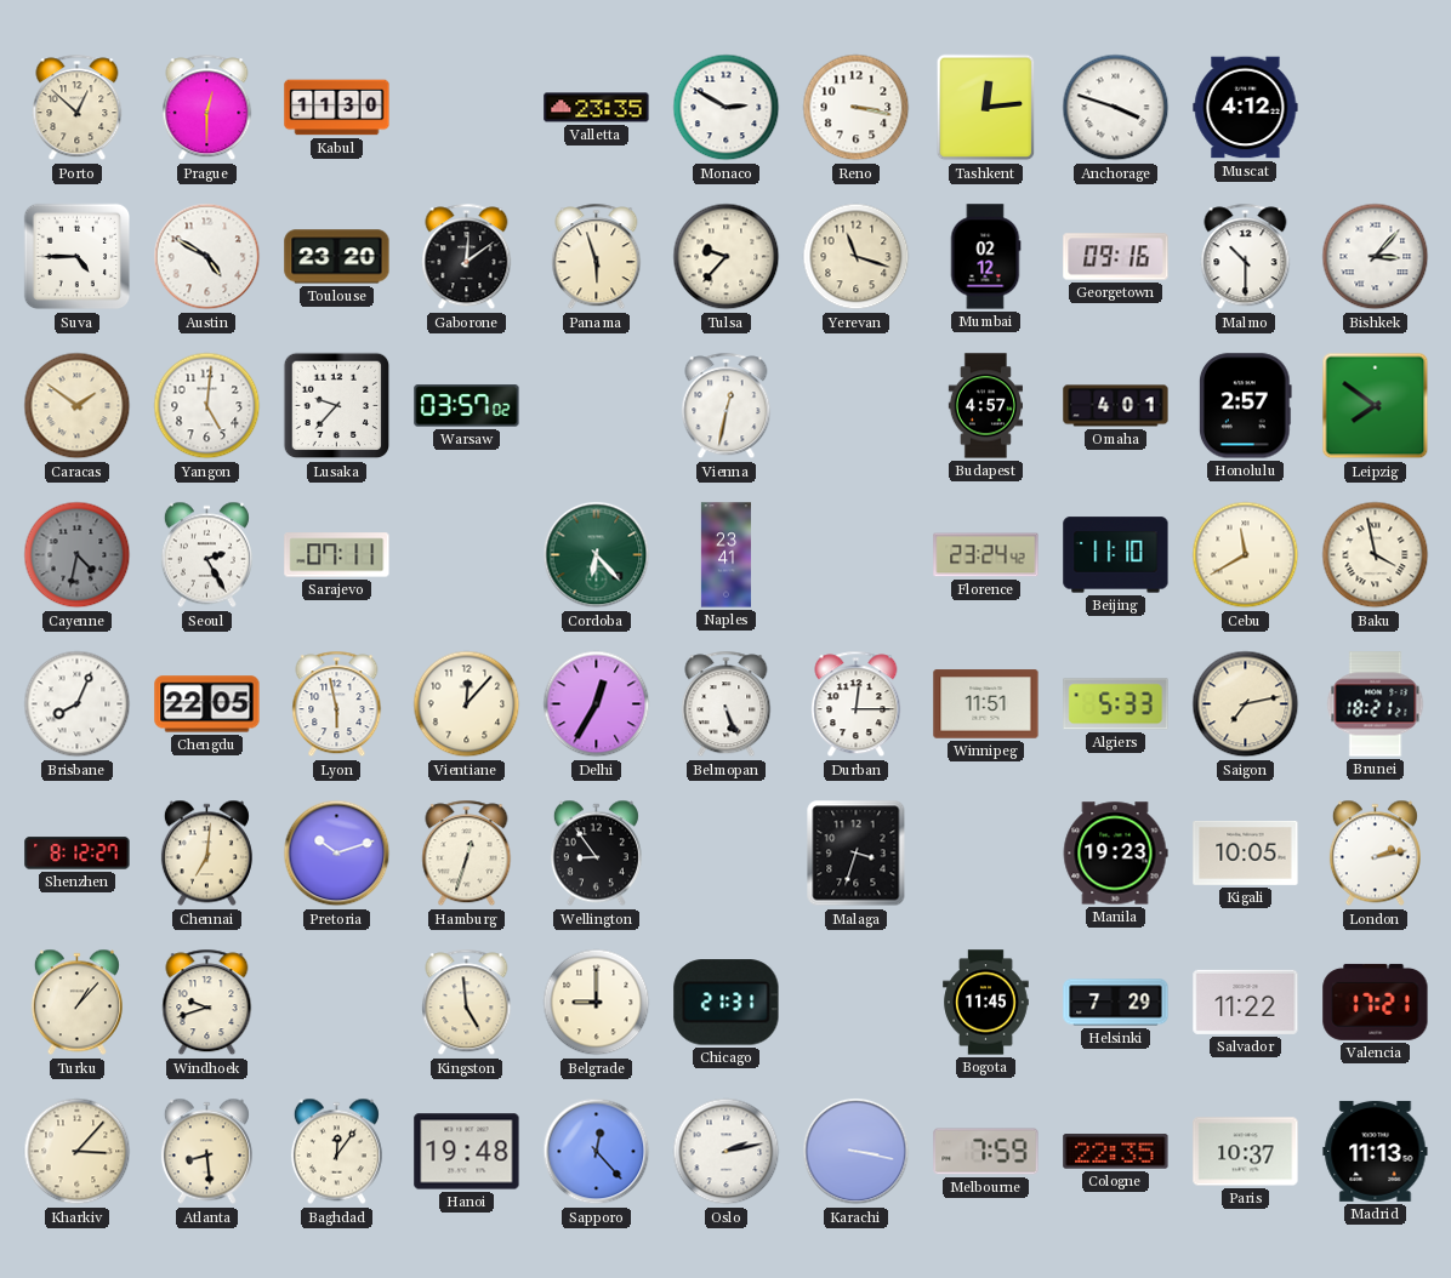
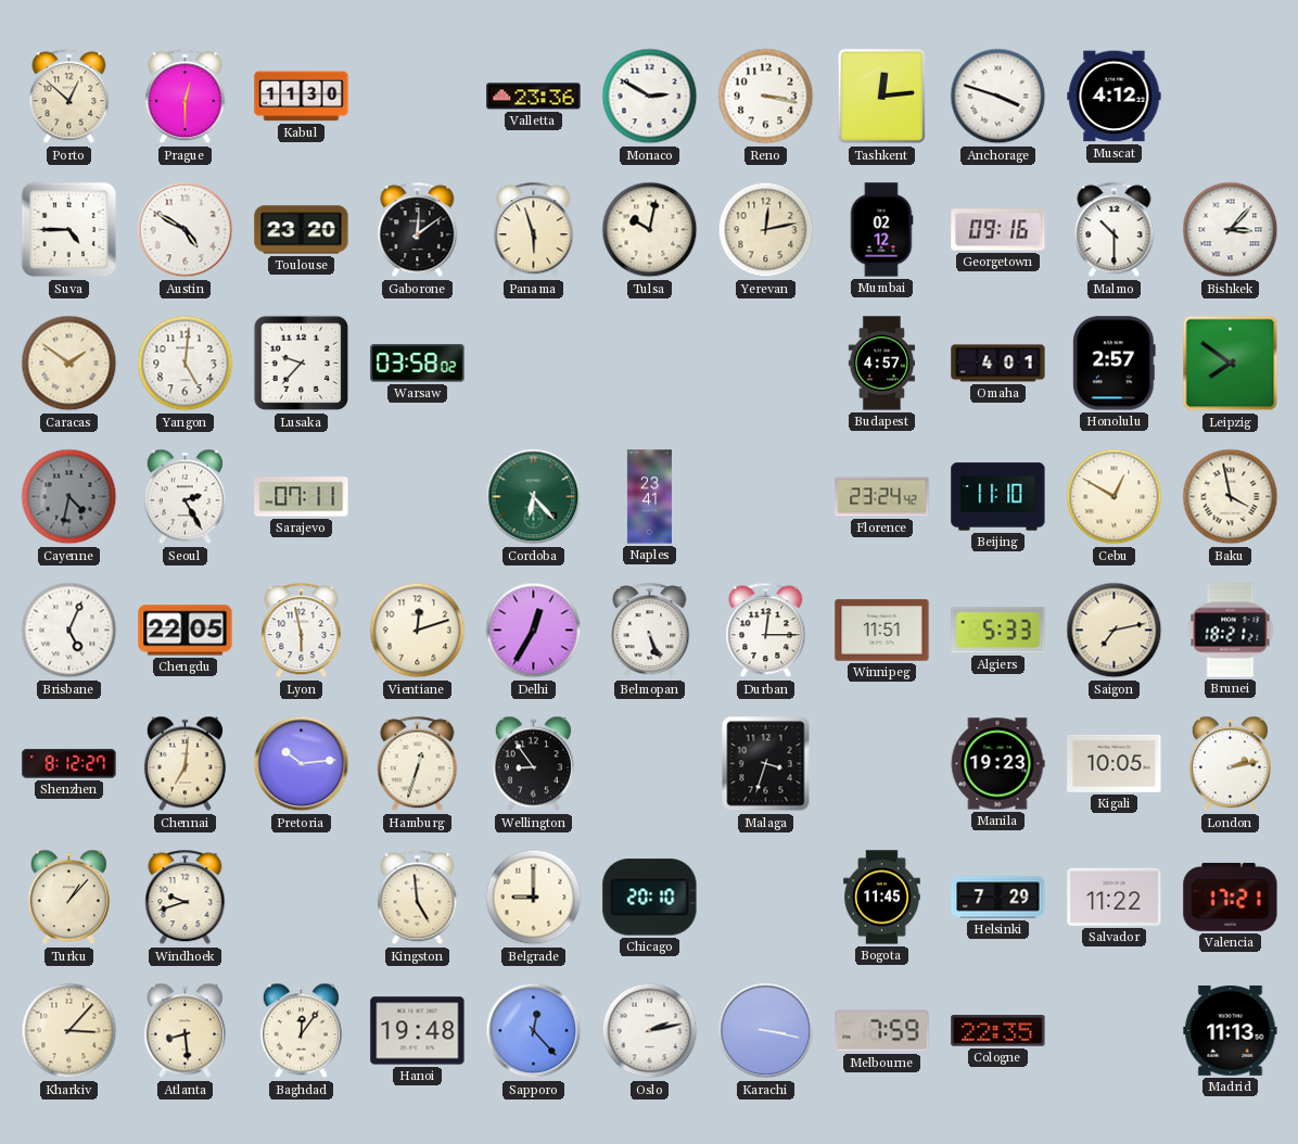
Valletta: 23:35 -> 23:36
Tulsa: 9:37 -> 10:02
Yerevan: 11:18 -> 12:13
Warsaw: 03:57 -> 03:58
Vienna: 12:32 -> none
Cebu: 11:40 -> 12:50
Brisbane: 8:04 -> 5:04
Vientiane: 12:07 -> 12:12
Pretoria: 10:12 -> 10:14
Chicago: 21:31 -> 20:10
Paris: 10:37 -> none
